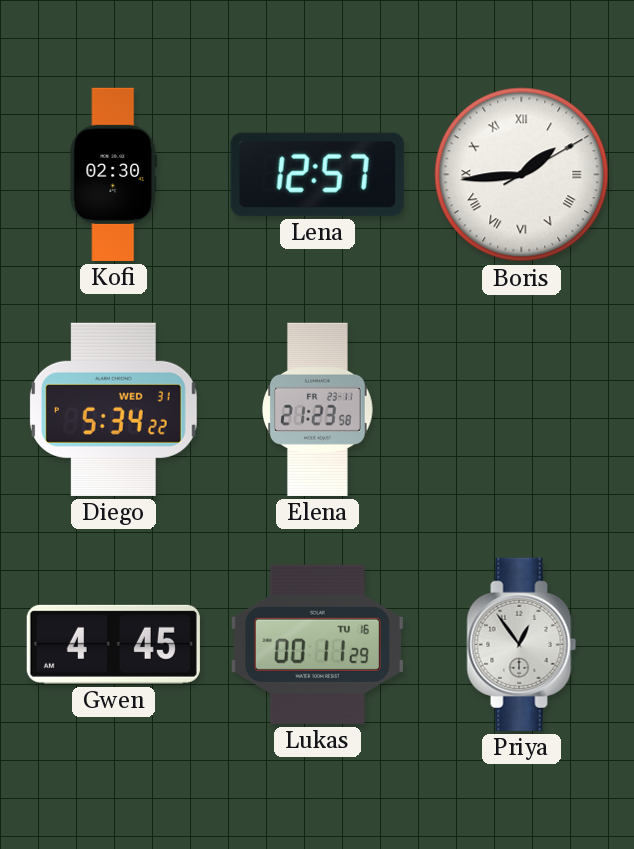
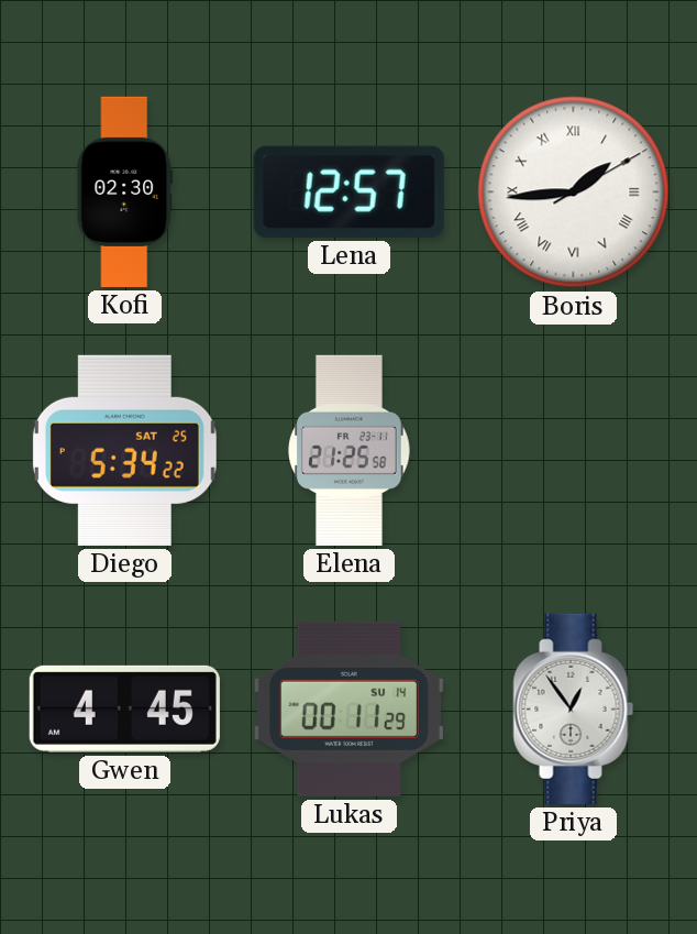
Diego date: WED 31 -> SAT 25
Elena: 21:23 -> 21:25
Lukas date: TU 16 -> SU 14
